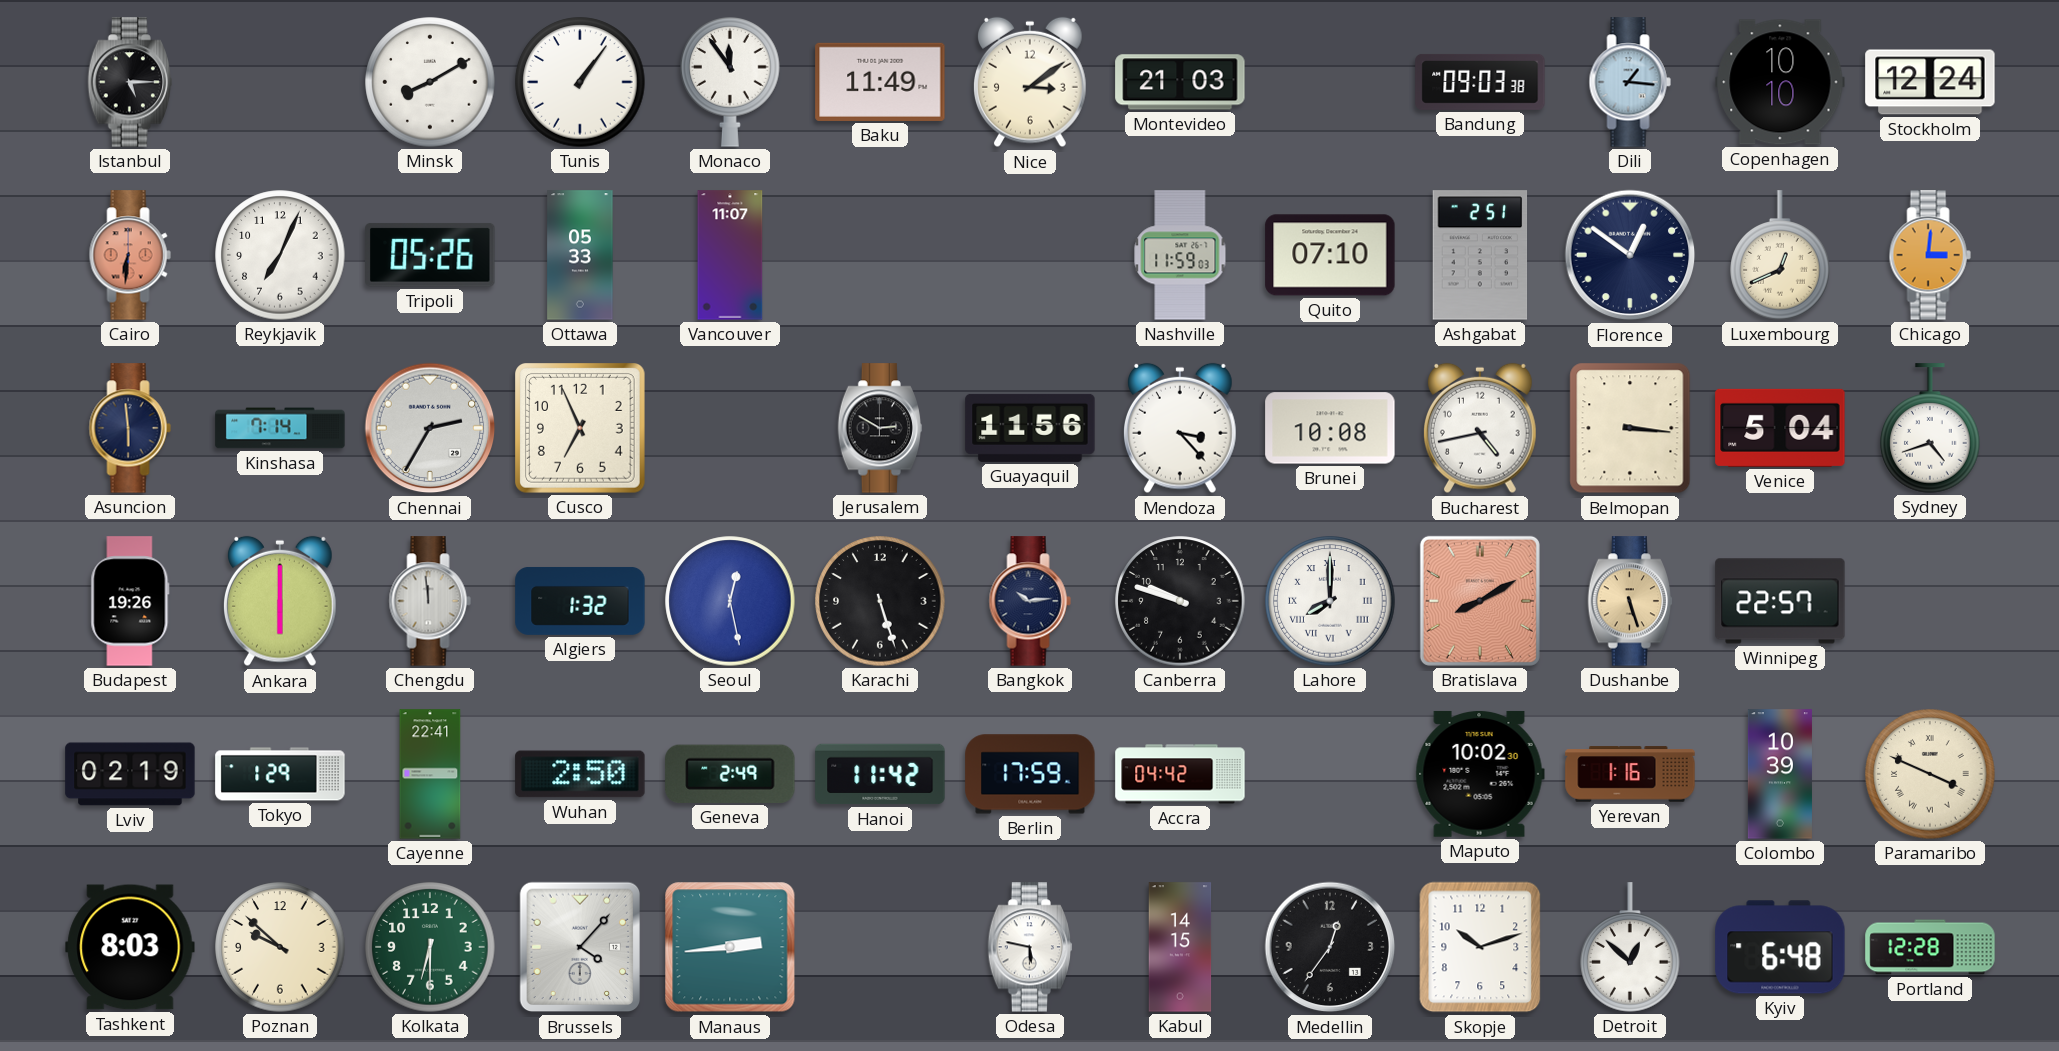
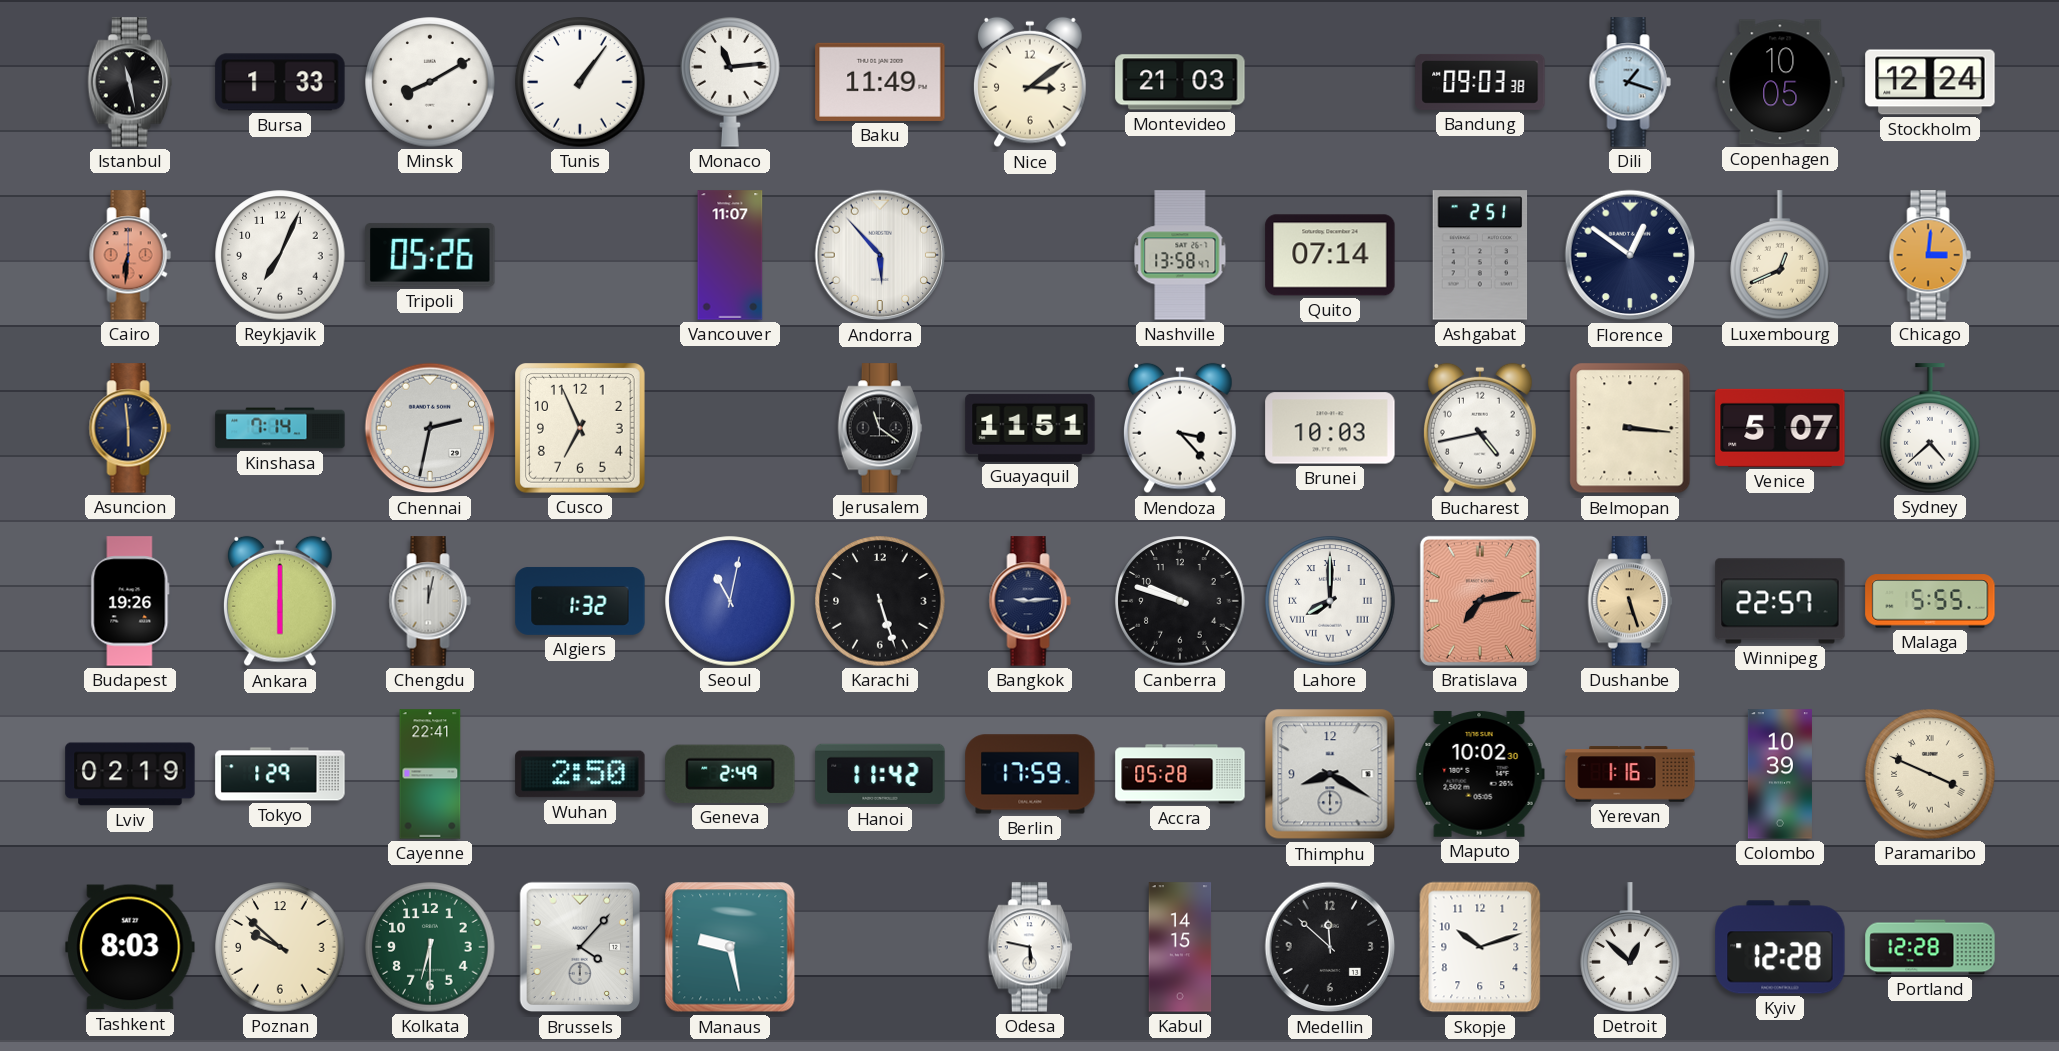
Istanbul: 5:15 -> 11:28
Bursa: none -> 1:33
Monaco: 11:54 -> 11:14
Dili: 1:16 -> 1:18
Copenhagen: 10:10 -> 10:05
Ottawa: 05:33 -> none
Andorra: none -> 5:53
Nashville: 11:59 -> 13:58
Quito: 07:10 -> 07:14
Chennai: 2:35 -> 2:32
Jerusalem: 2:50 -> 11:21
Guayaquil: 11:56 -> 11:51
Brunei: 10:08 -> 10:03
Venice: 5:04 -> 5:07
Sydney: 4:42 -> 4:38
Chengdu: 11:59 -> 12:02
Seoul: 12:28 -> 11:02
Bangkok: 10:14 -> 9:14
Bratislava: 8:10 -> 7:13
Malaga: none -> 5:55
Accra: 04:42 -> 05:28
Thimphu: none -> 8:20
Manaus: 2:44 -> 9:28
Medellin: 12:36 -> 11:52
Kyiv: 6:48 -> 12:28
